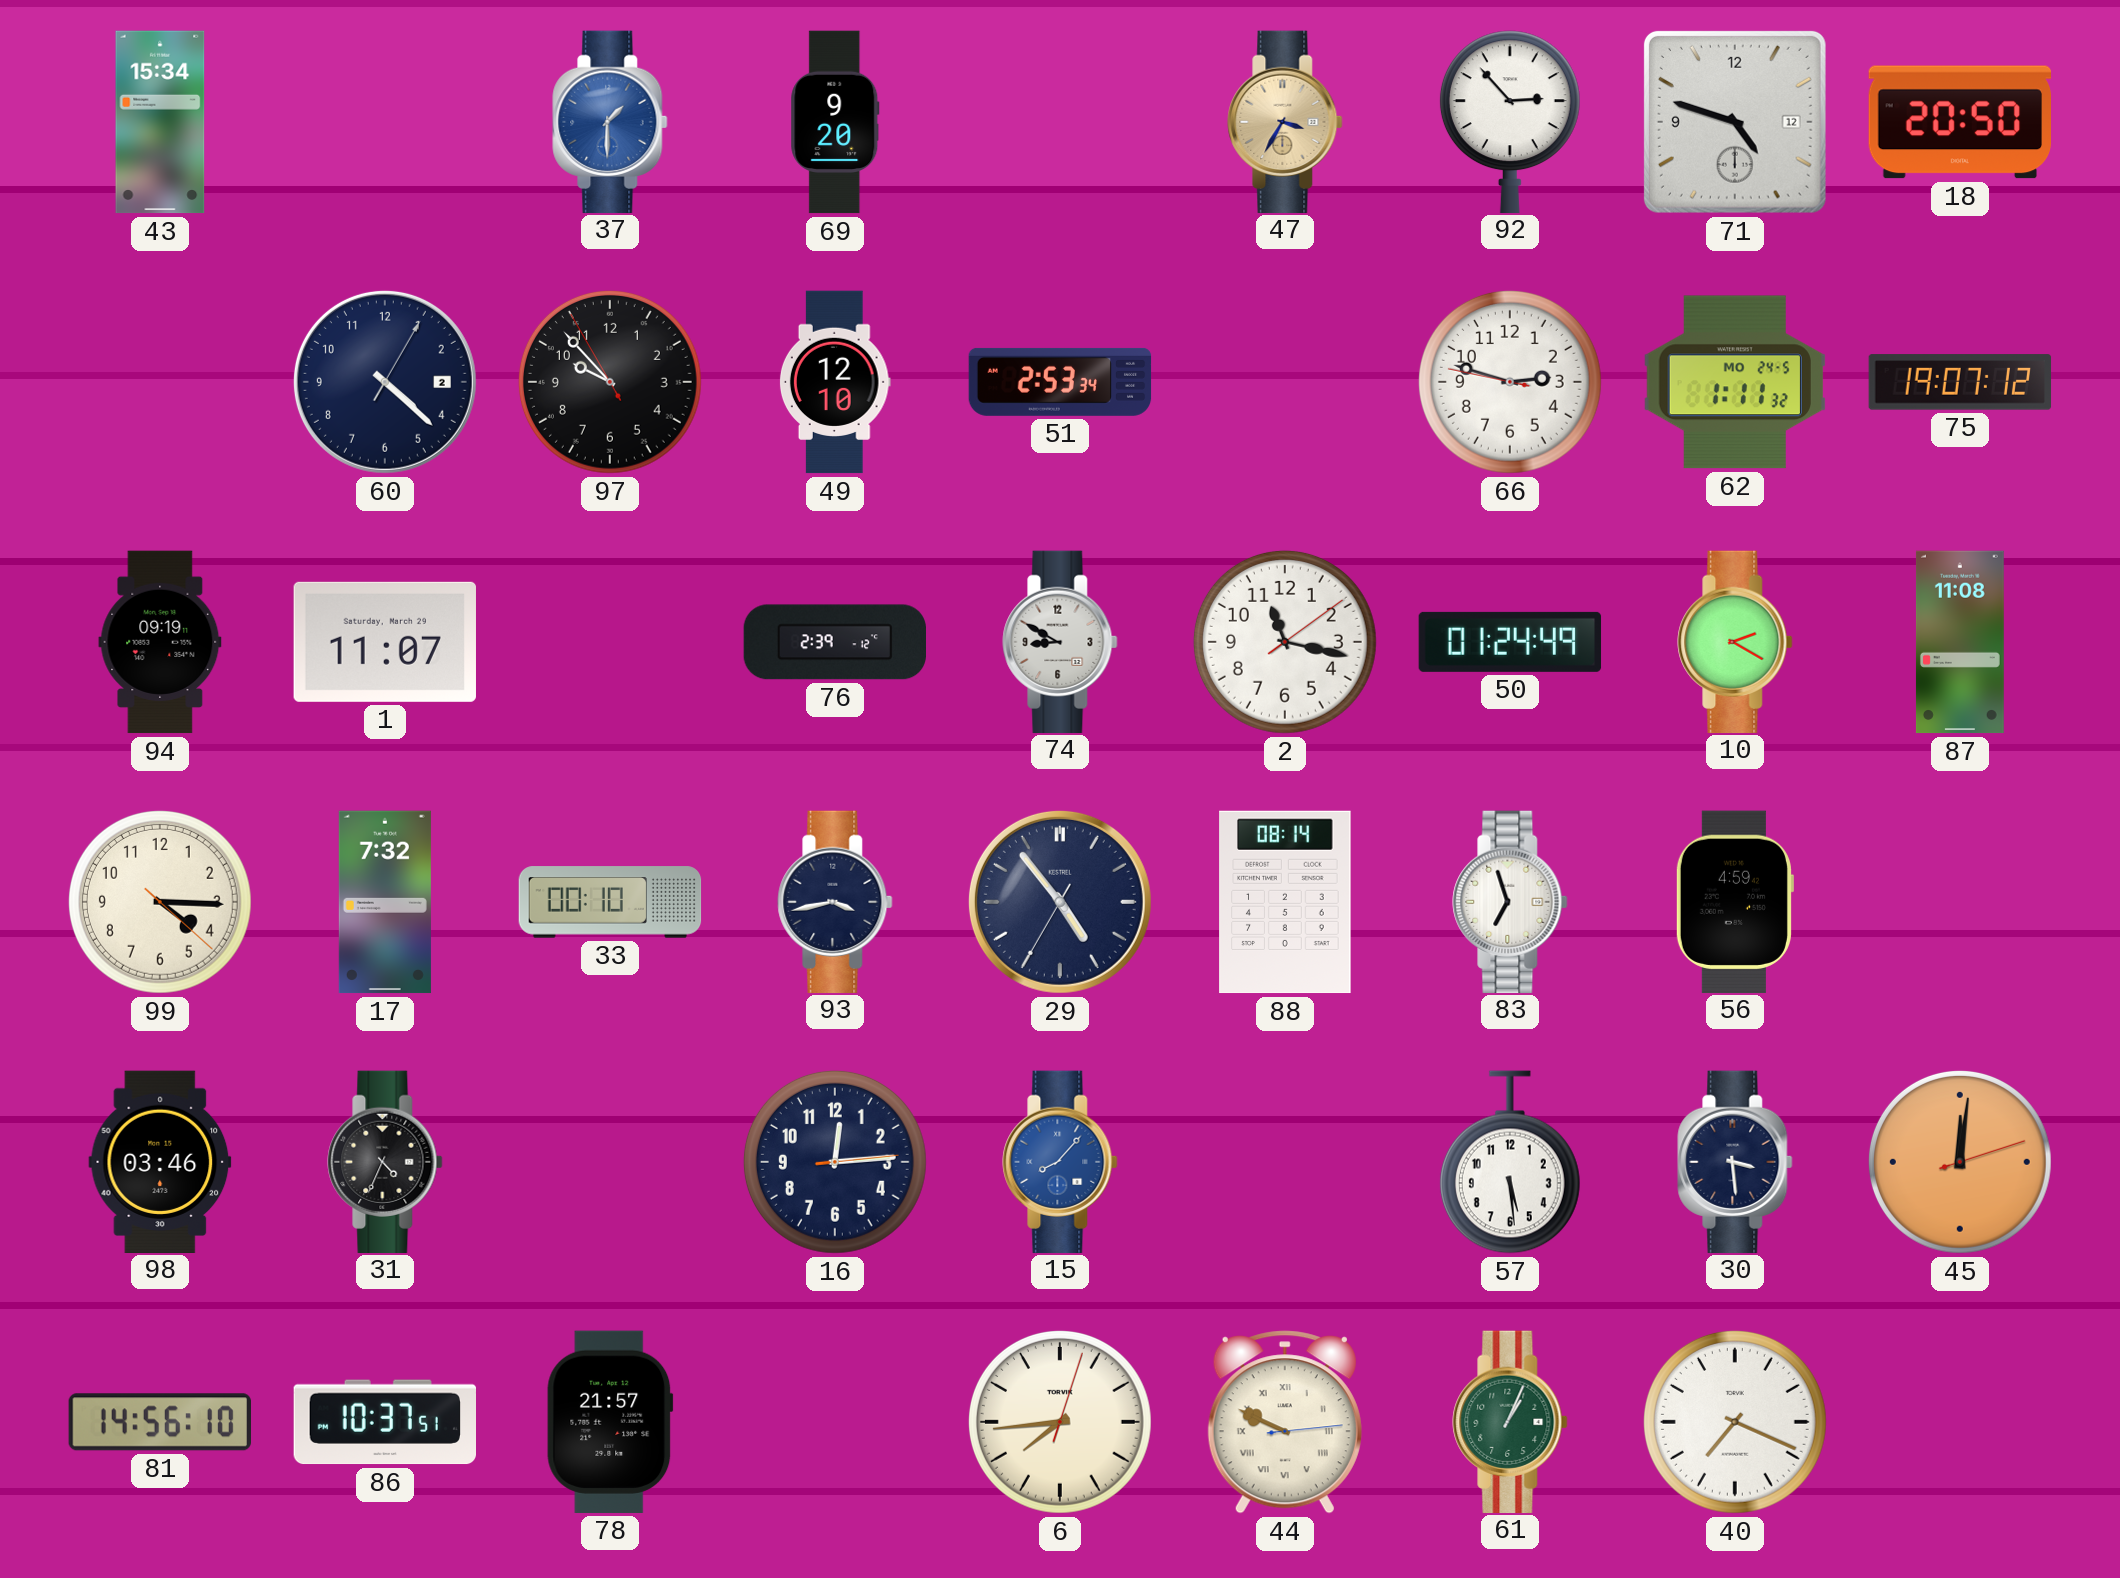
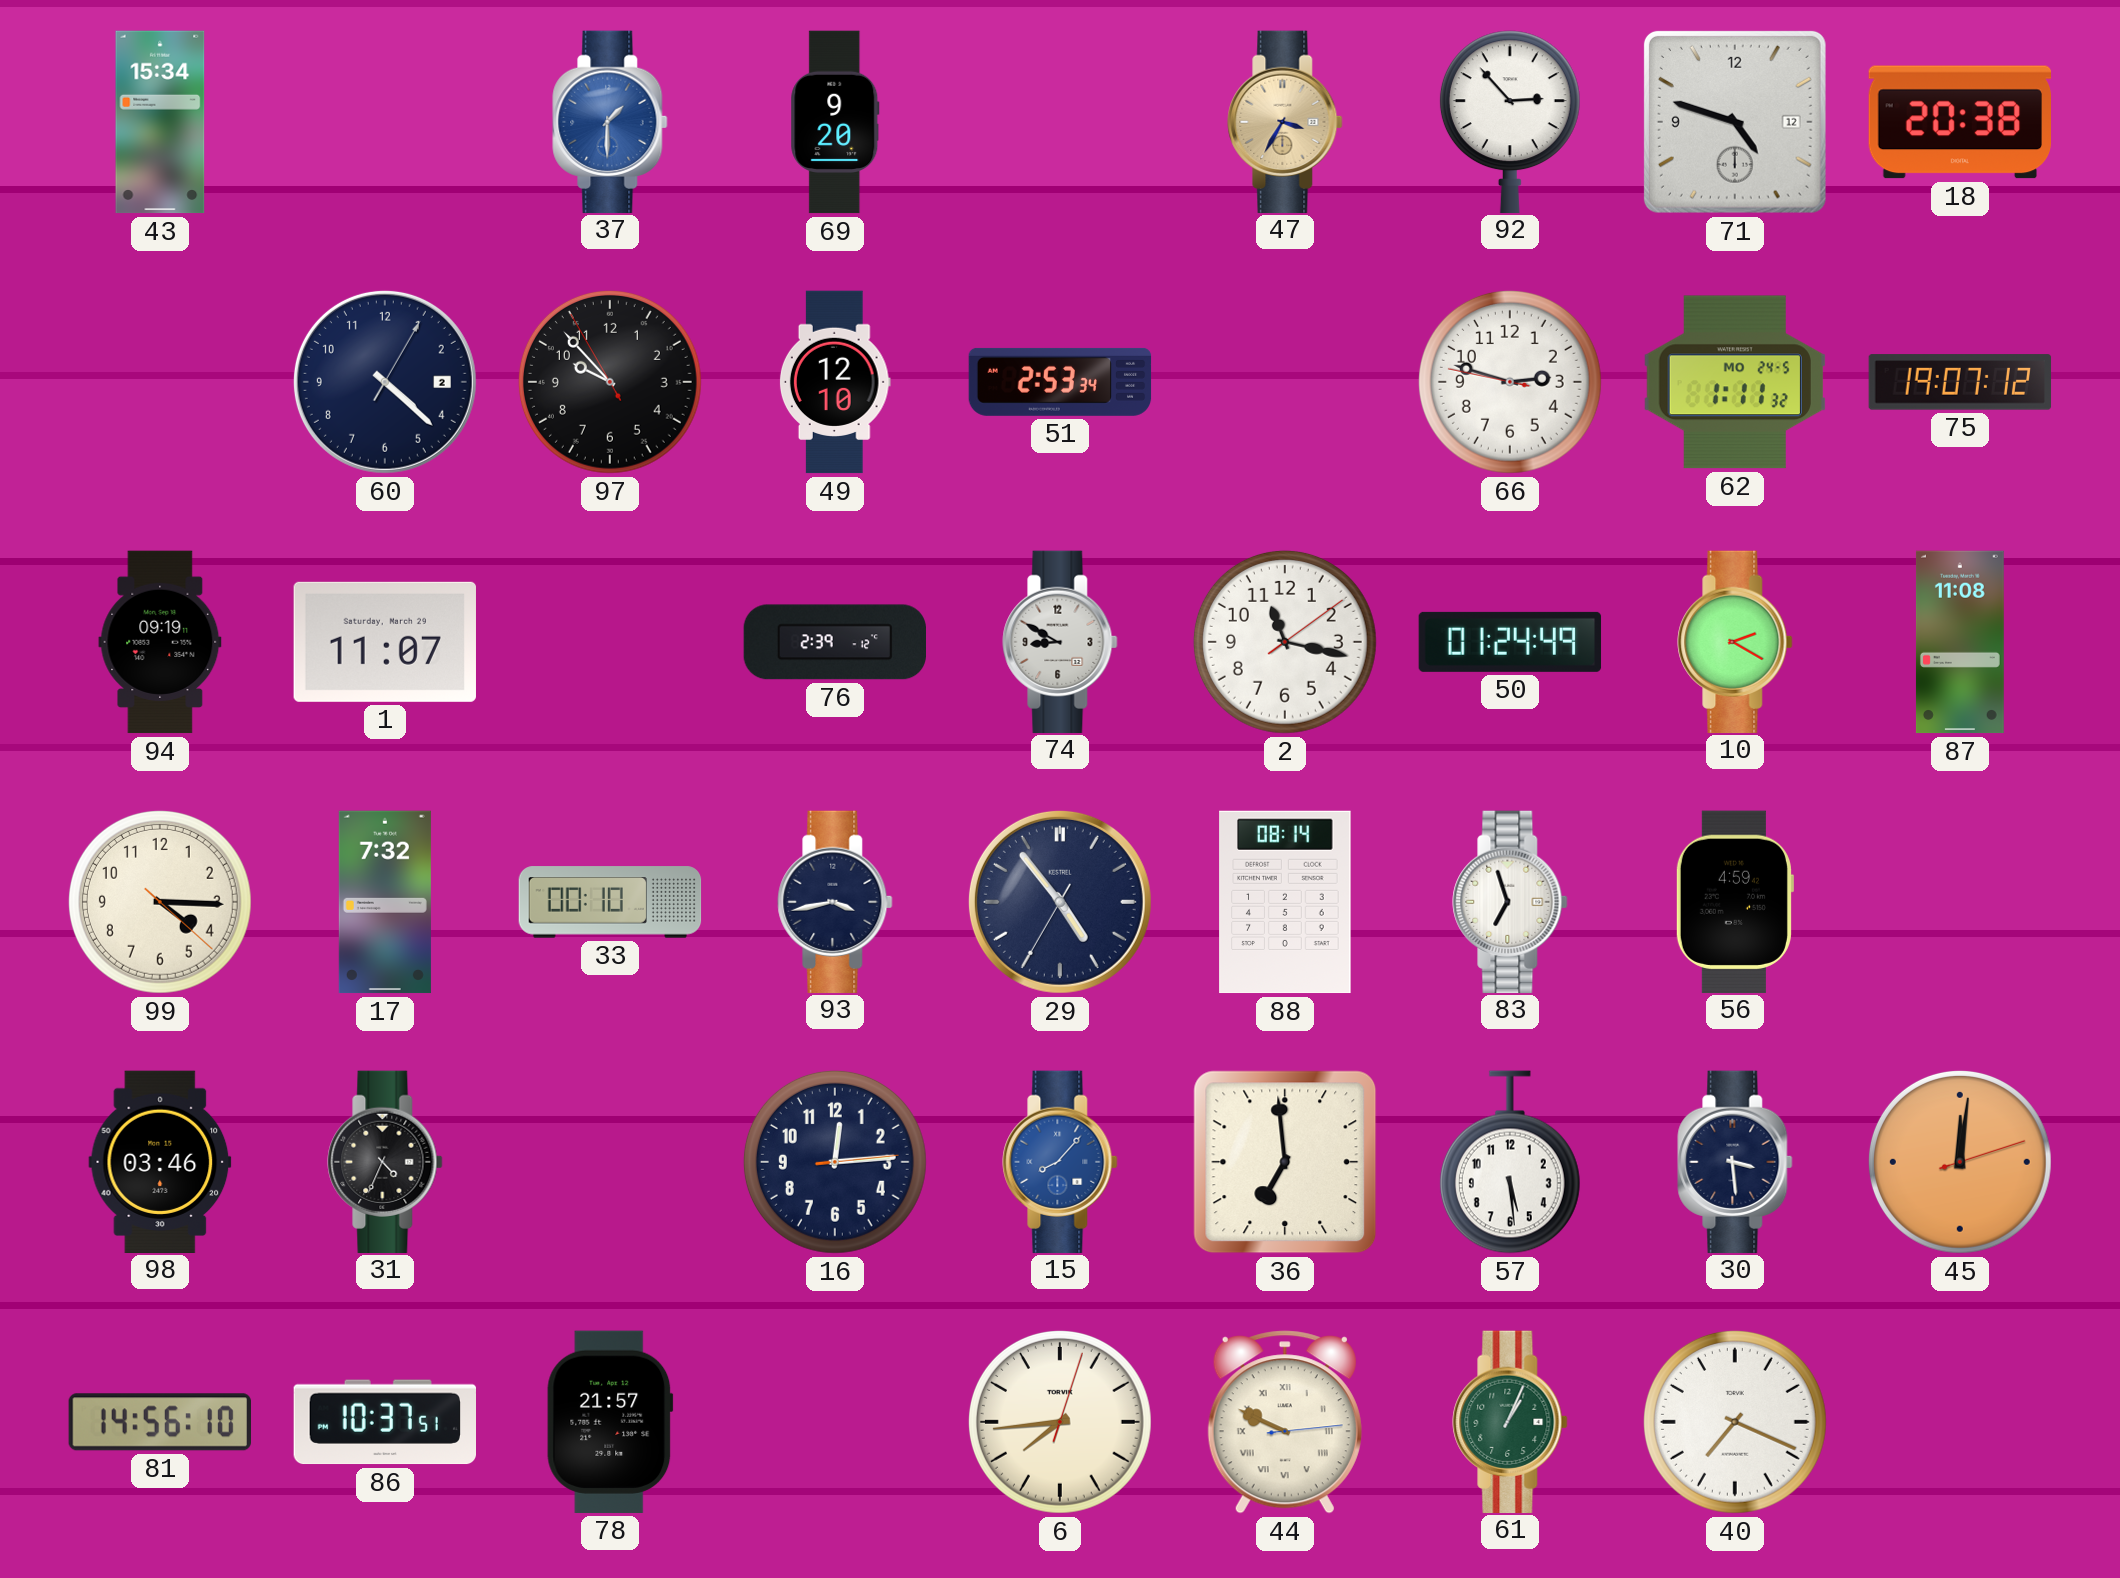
18: 20:50 -> 20:38
36: none -> 6:59
